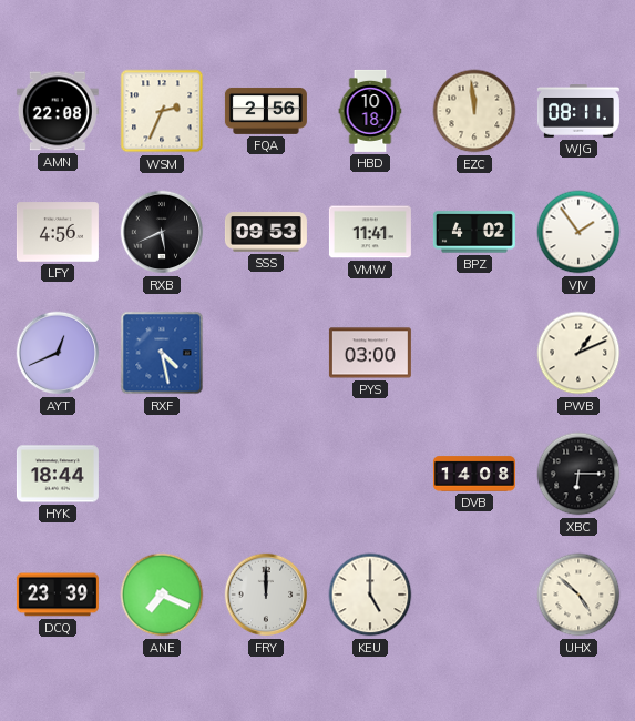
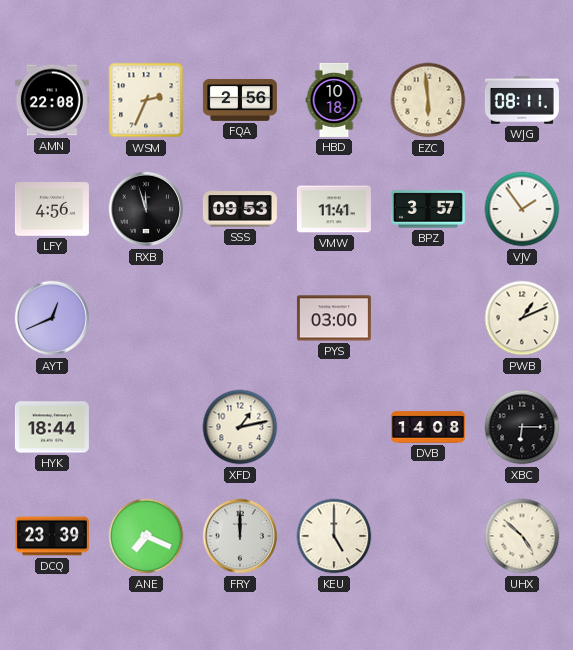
EZC: 11:59 -> 5:59
RXB: 5:41 -> 11:57
BPZ: 4:02 -> 3:57
RXF: 4:28 -> none
XFD: none -> 1:13
